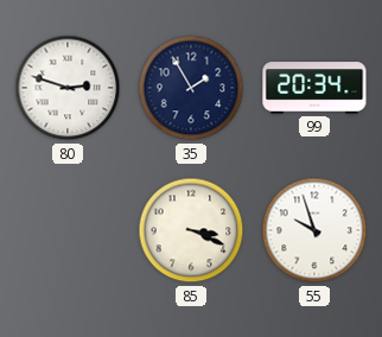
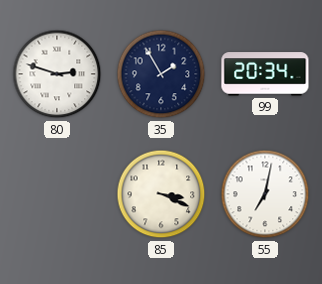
55: 9:57 -> 7:02
